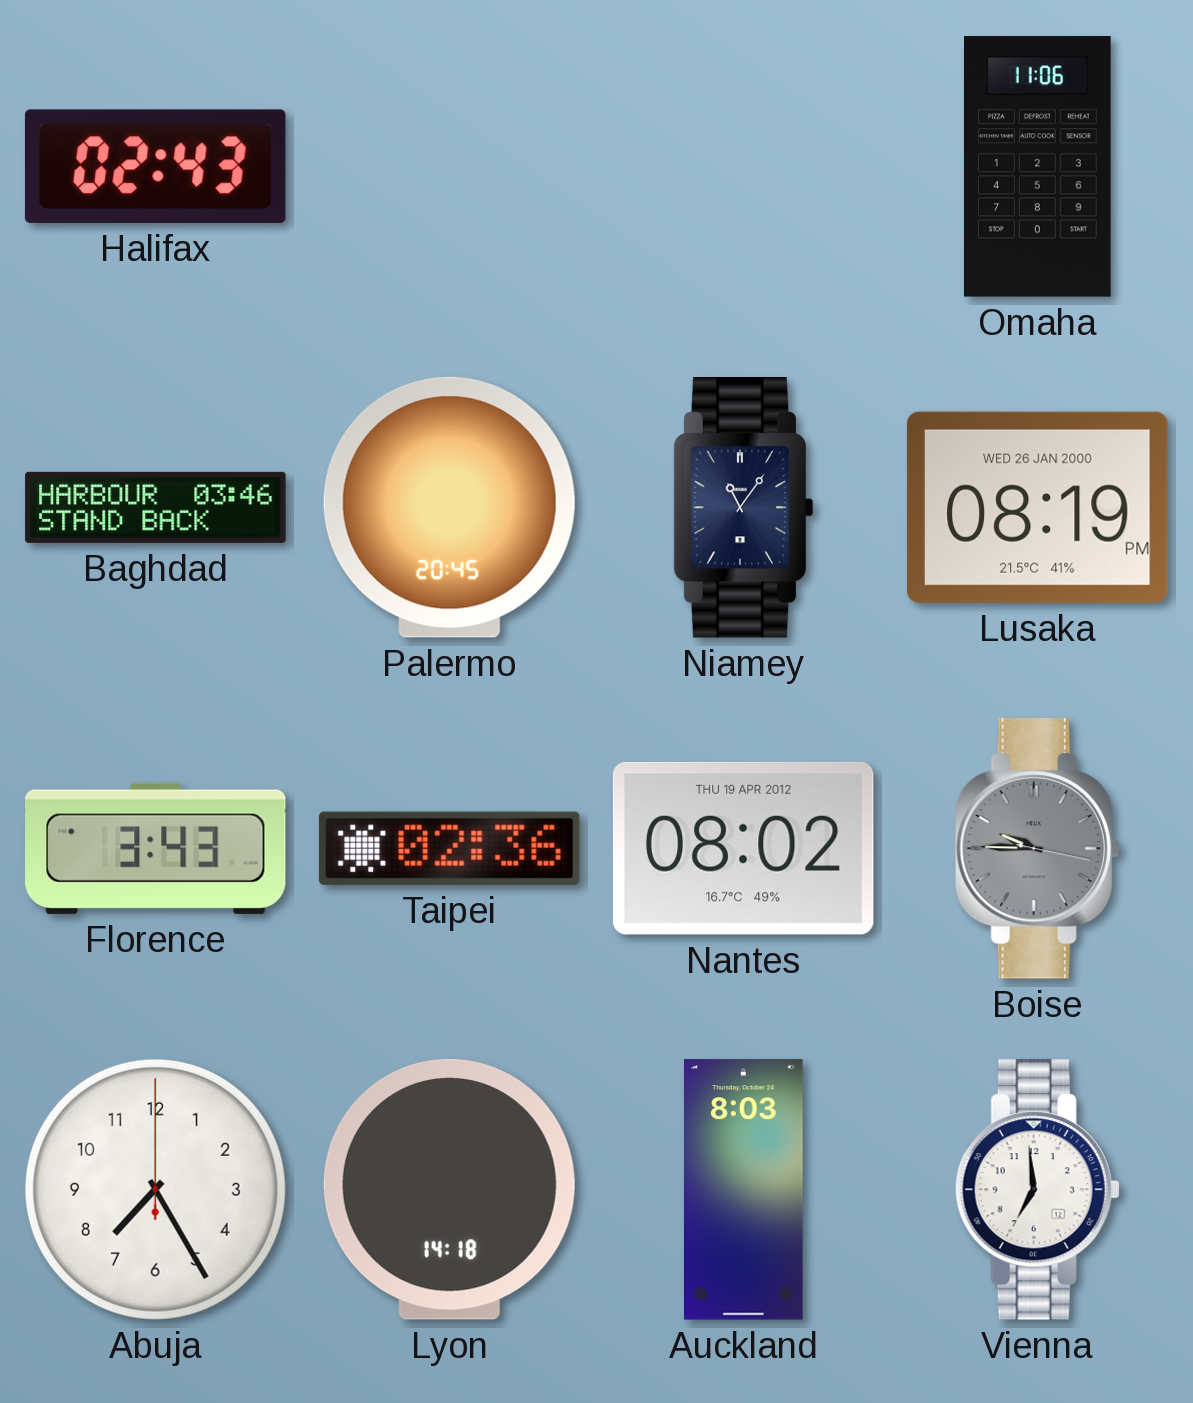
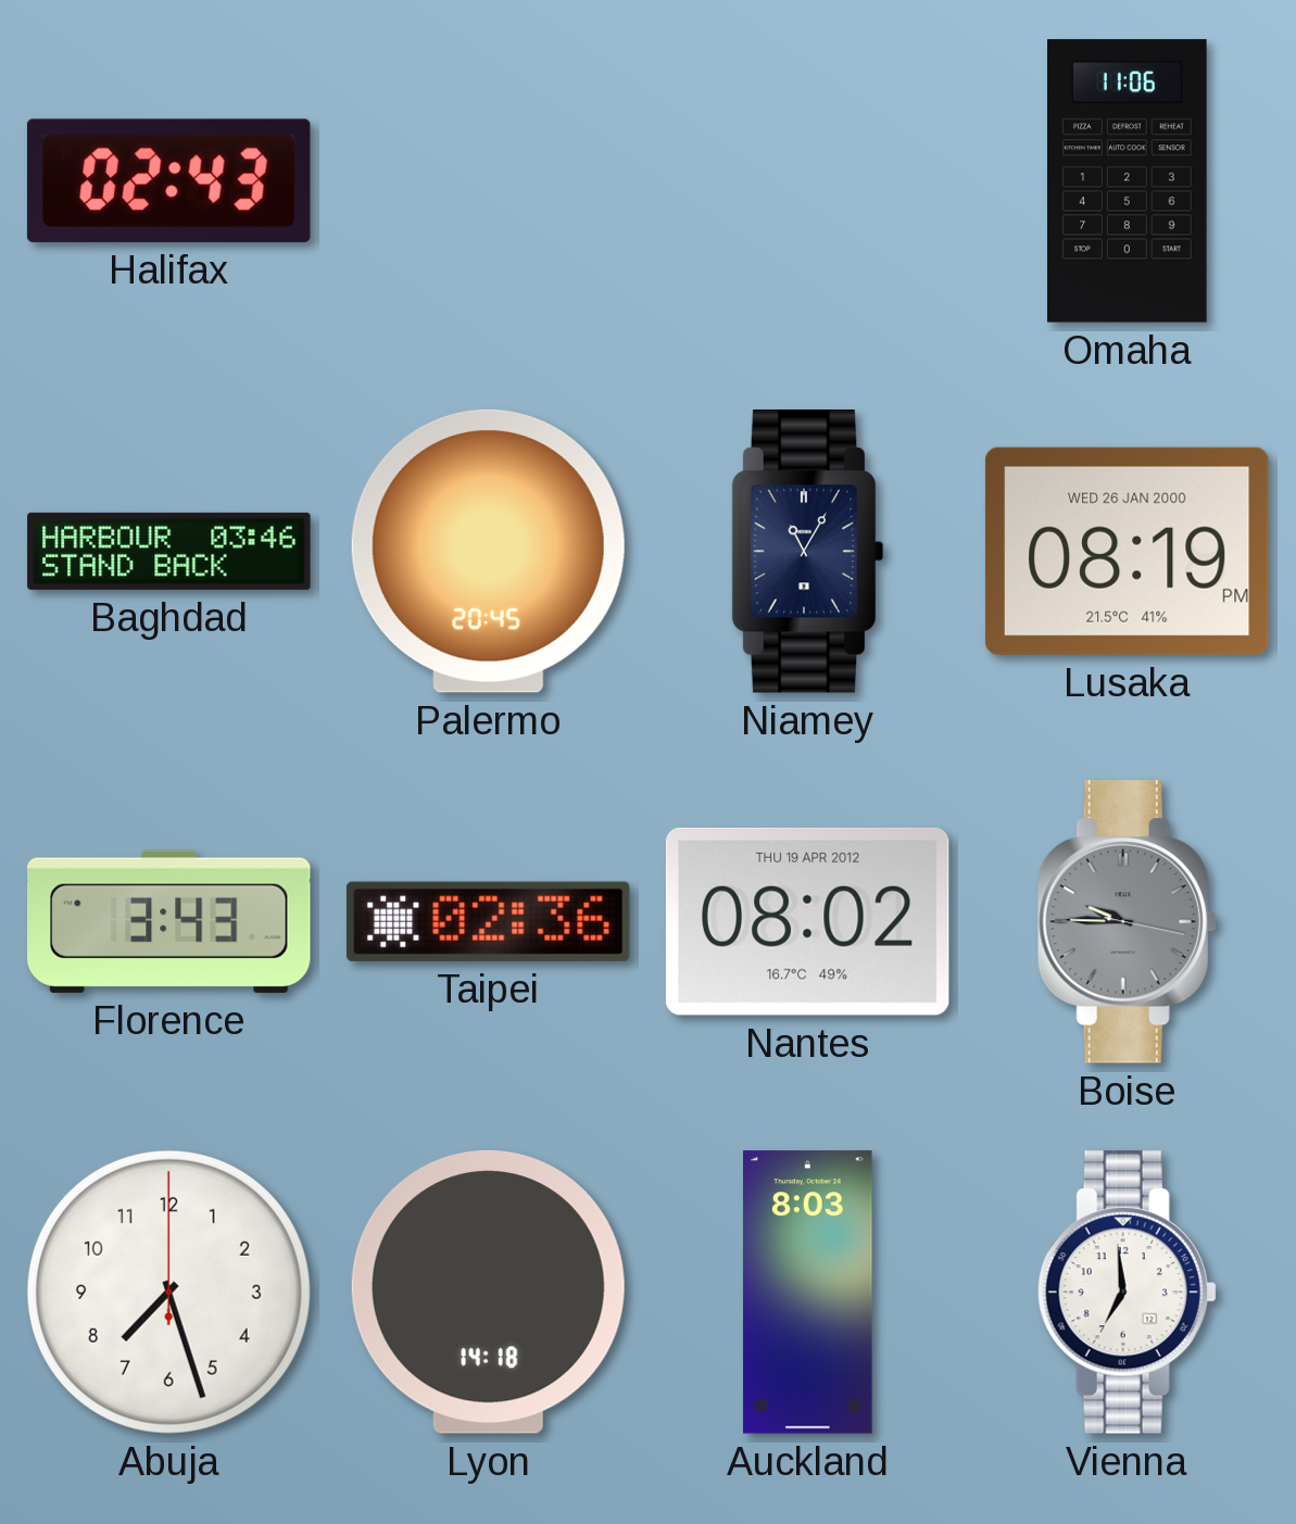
Niamey: 11:06 -> 11:05
Abuja: 7:25 -> 7:27
